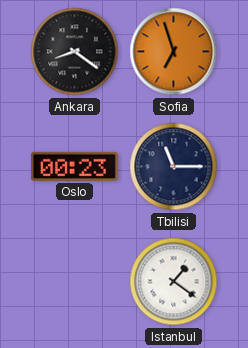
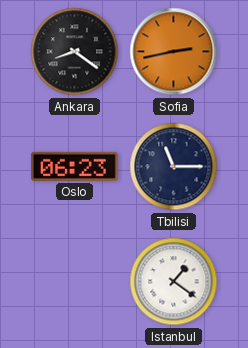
Sofia: 6:57 -> 2:43
Oslo: 00:23 -> 06:23
